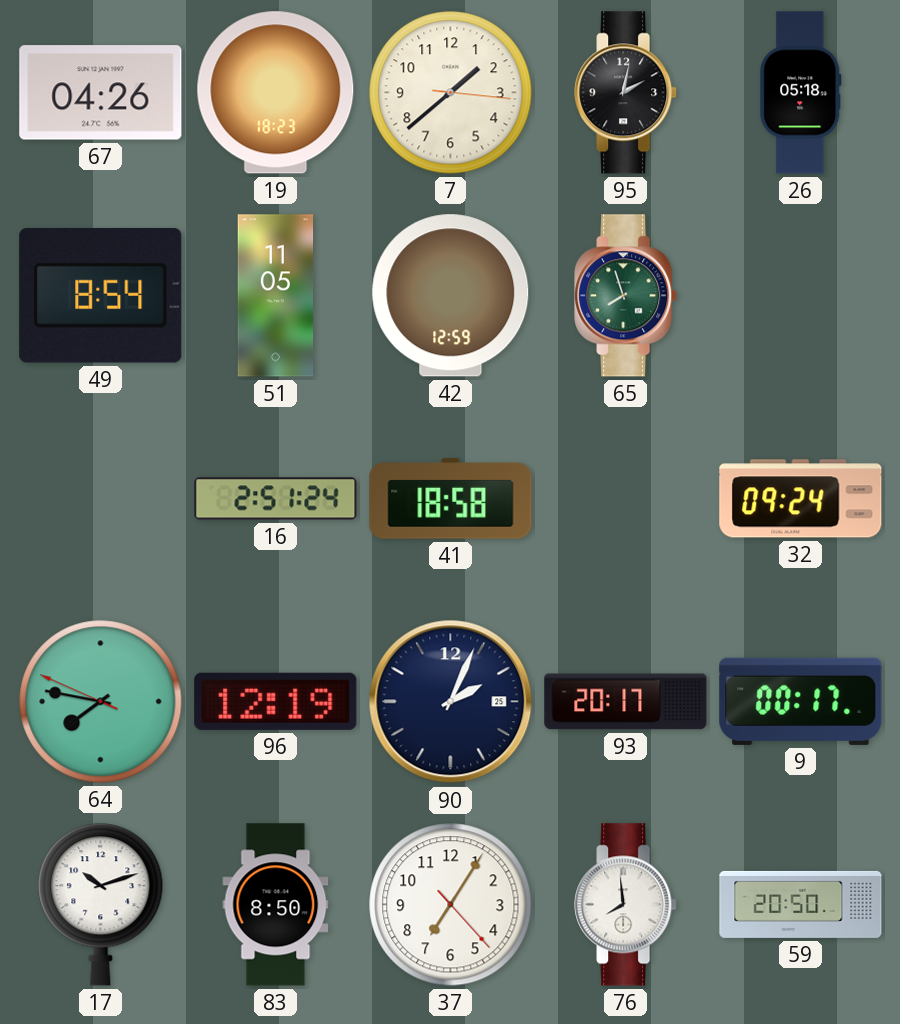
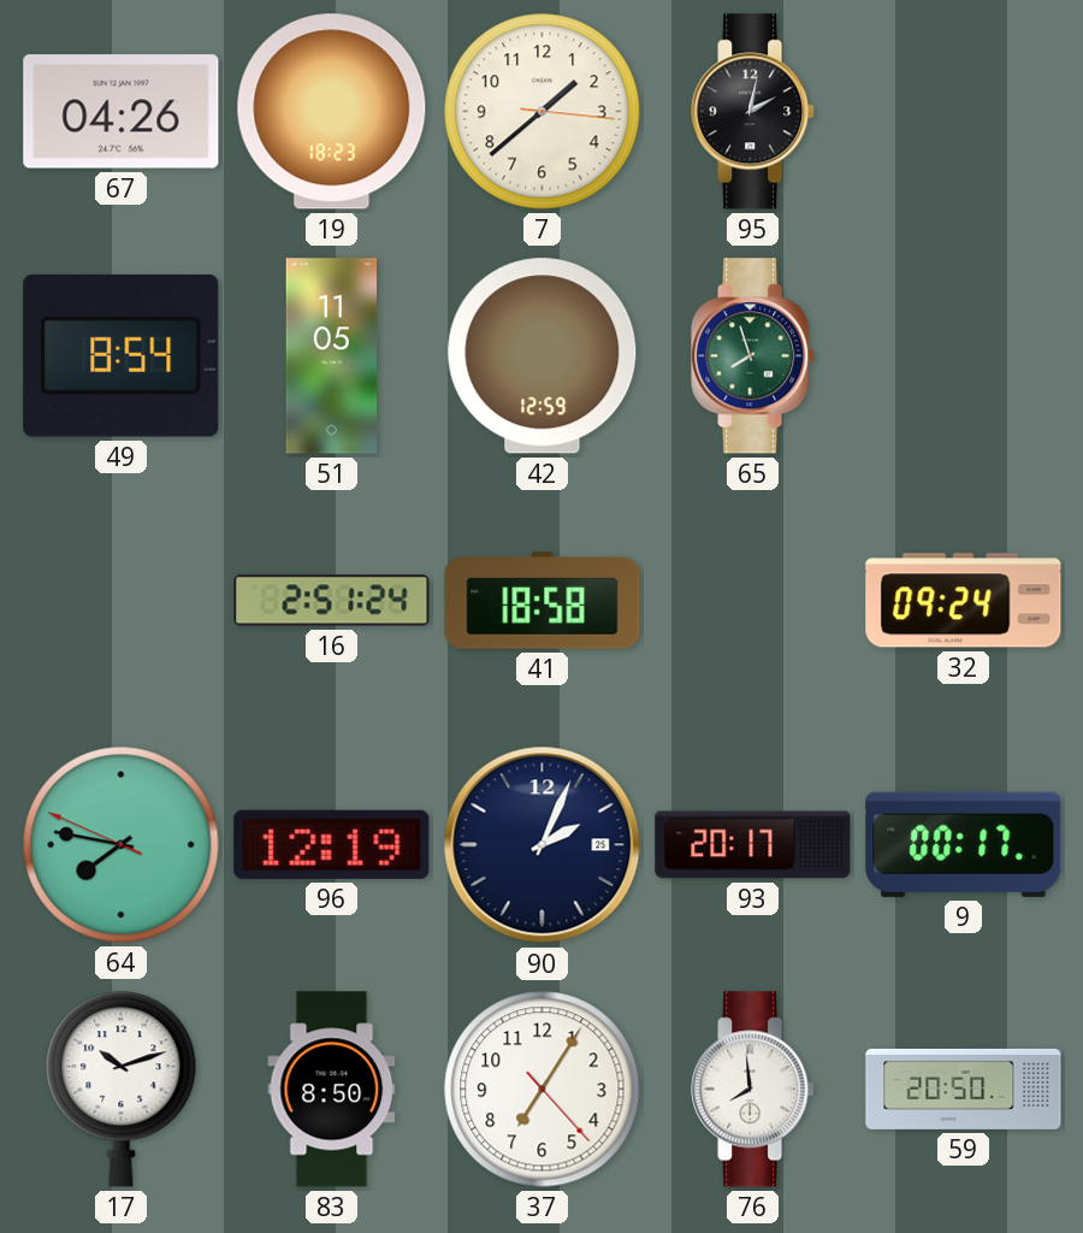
26: 05:18 -> none
